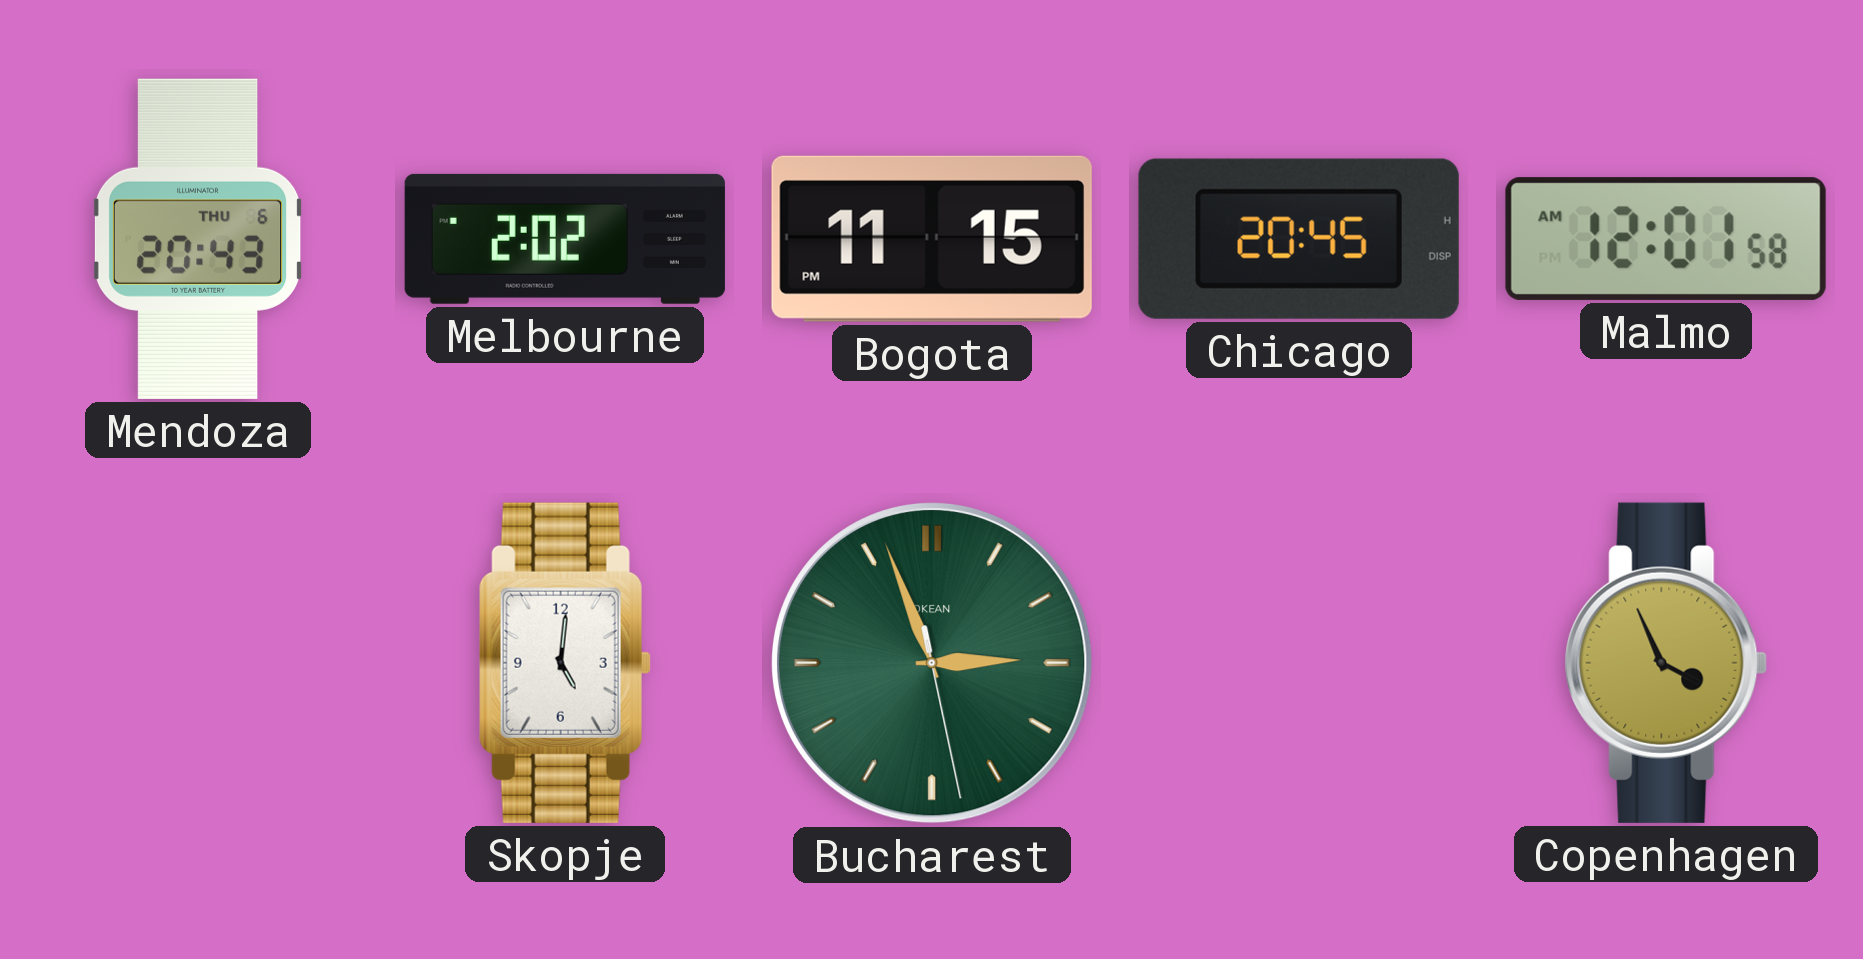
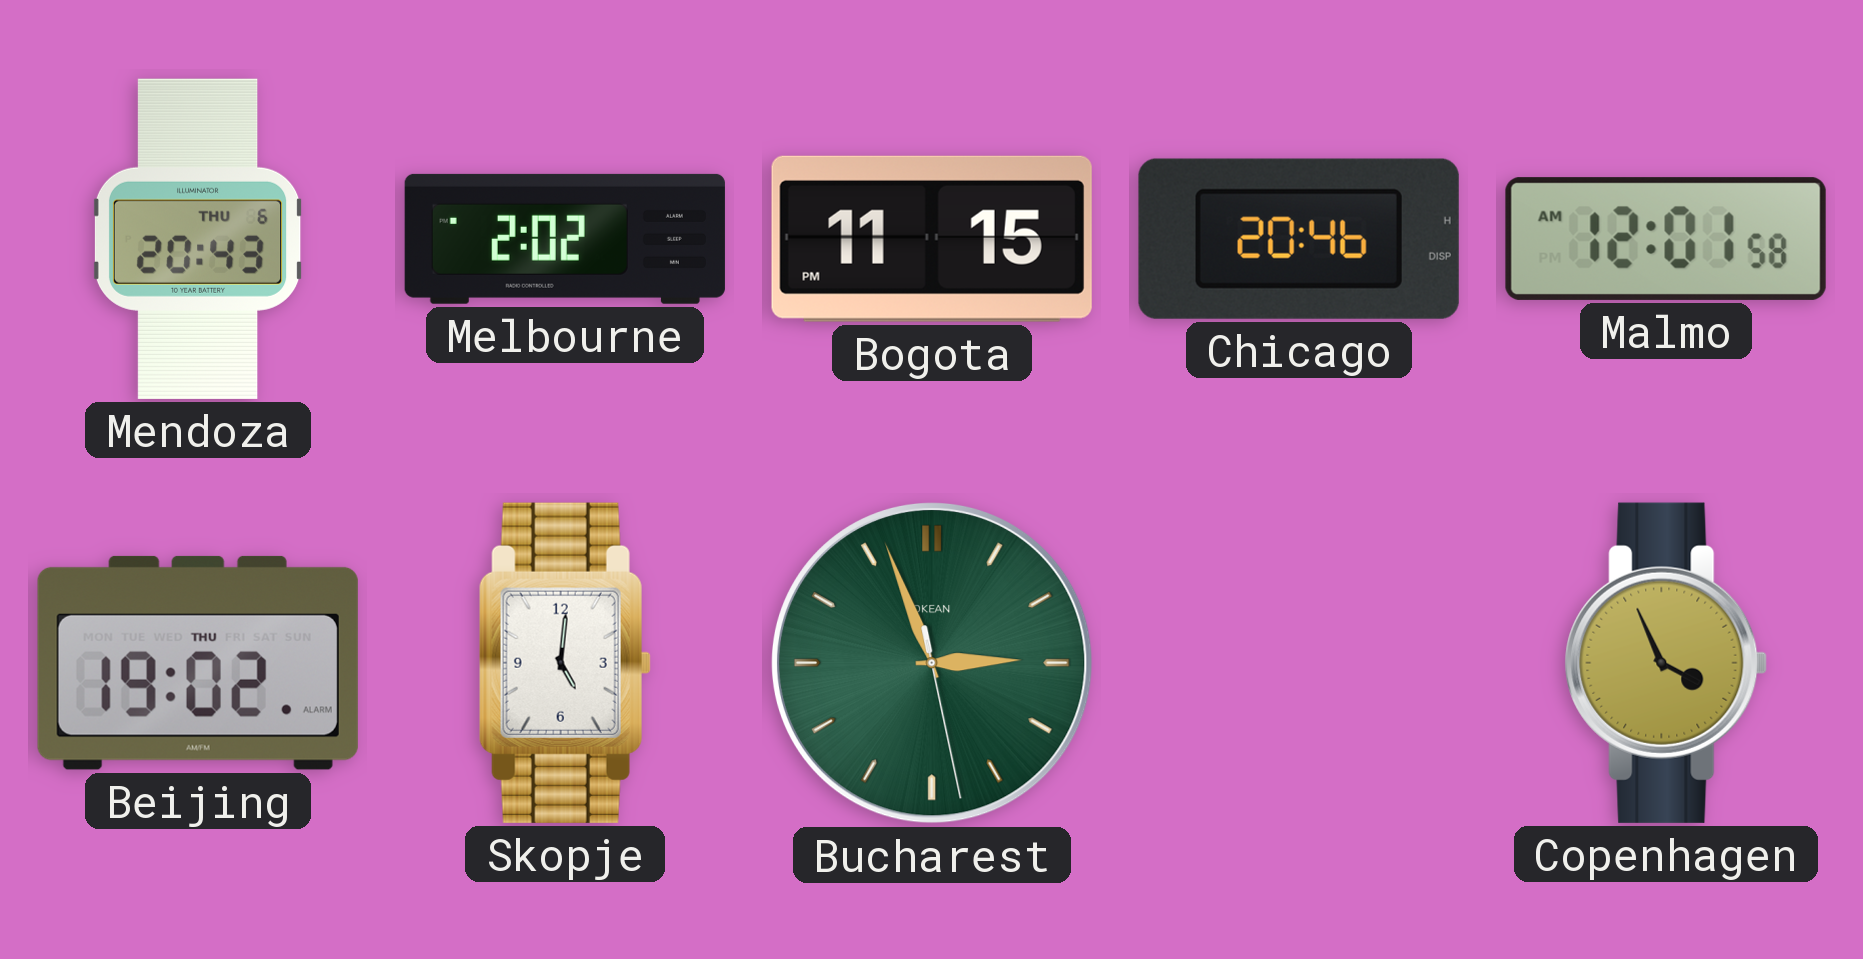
Chicago: 20:45 -> 20:46
Beijing: none -> 19:02
